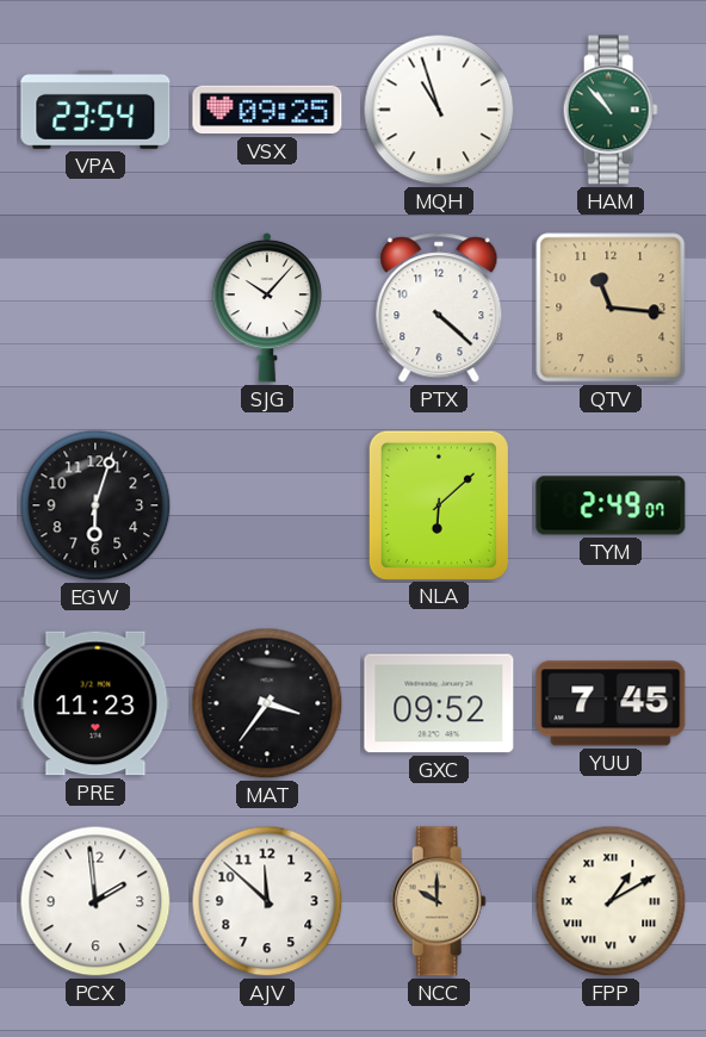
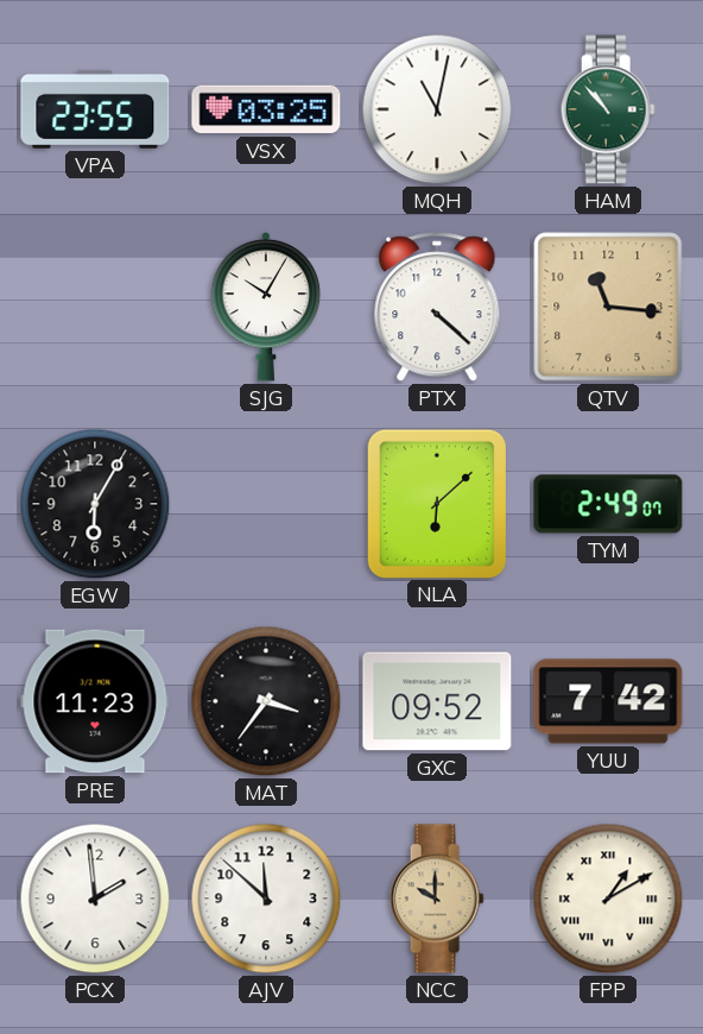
VPA: 23:54 -> 23:55
VSX: 09:25 -> 03:25
MQH: 10:57 -> 11:02
SJG: 10:07 -> 10:05
EGW: 6:03 -> 6:05
YUU: 7:45 -> 7:42
